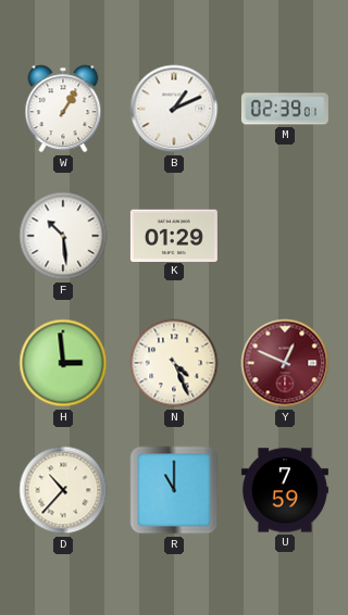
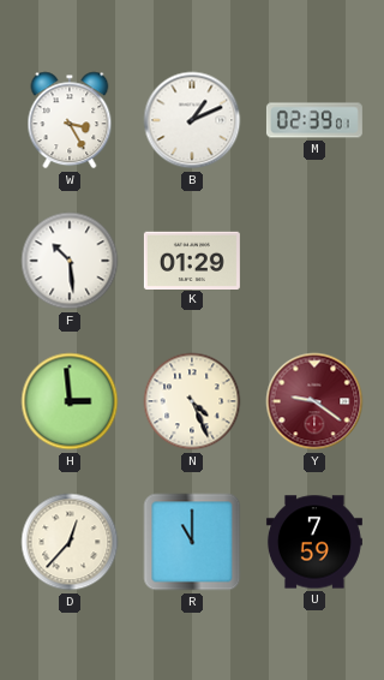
W: 1:05 -> 3:25
Y: 12:49 -> 9:21
D: 10:37 -> 12:37
